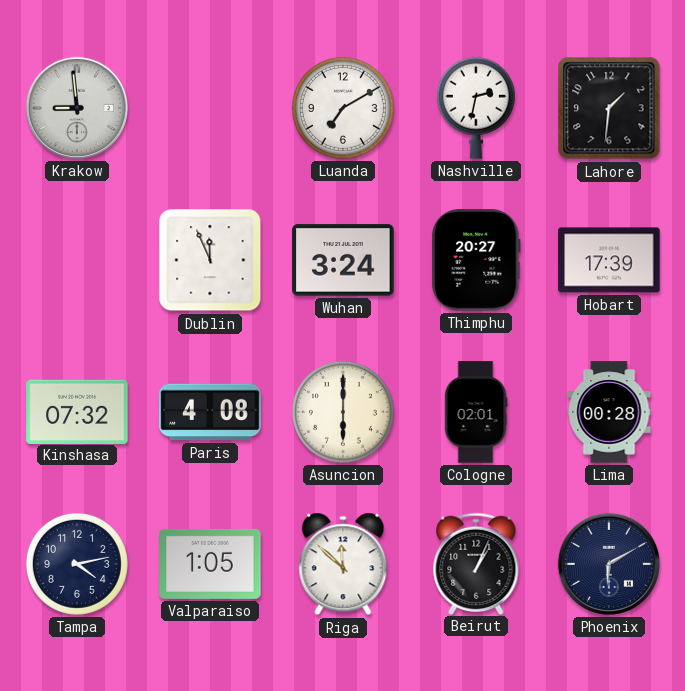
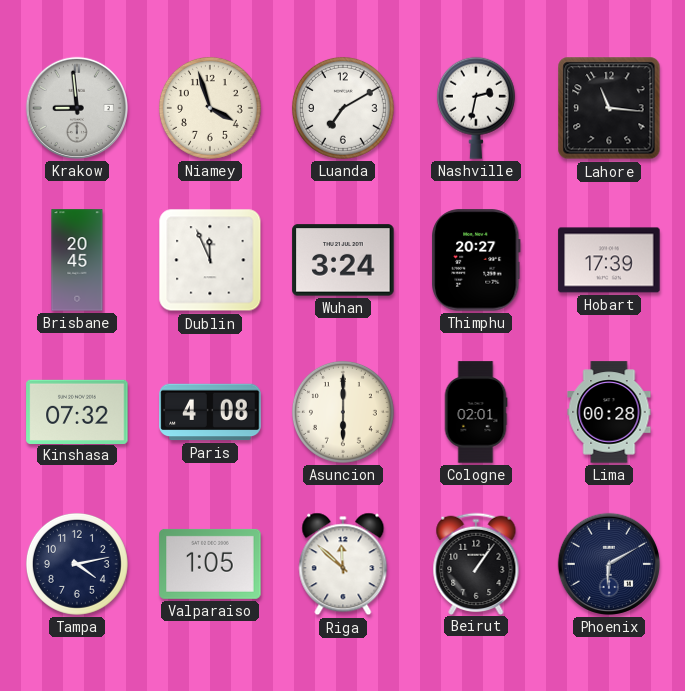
Niamey: none -> 3:57
Lahore: 1:31 -> 11:16
Brisbane: none -> 20:45
Beirut: 1:04 -> 1:06
